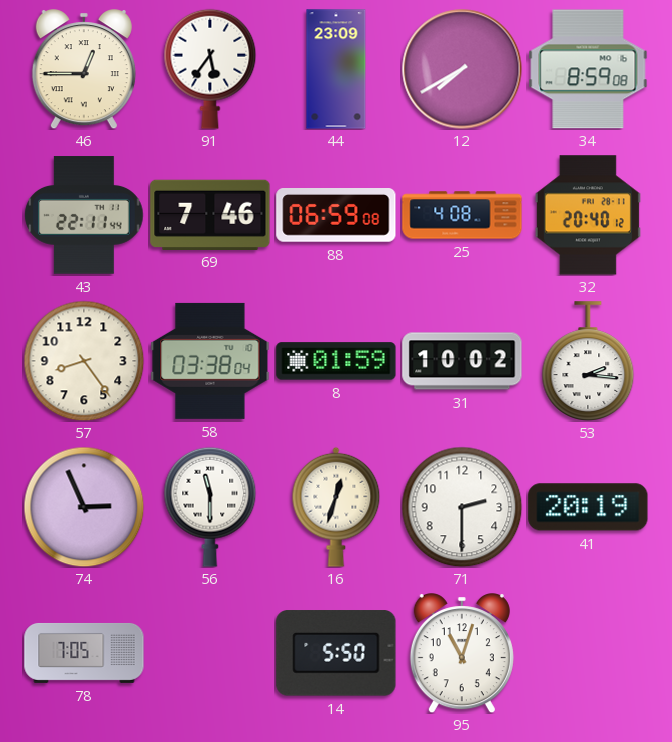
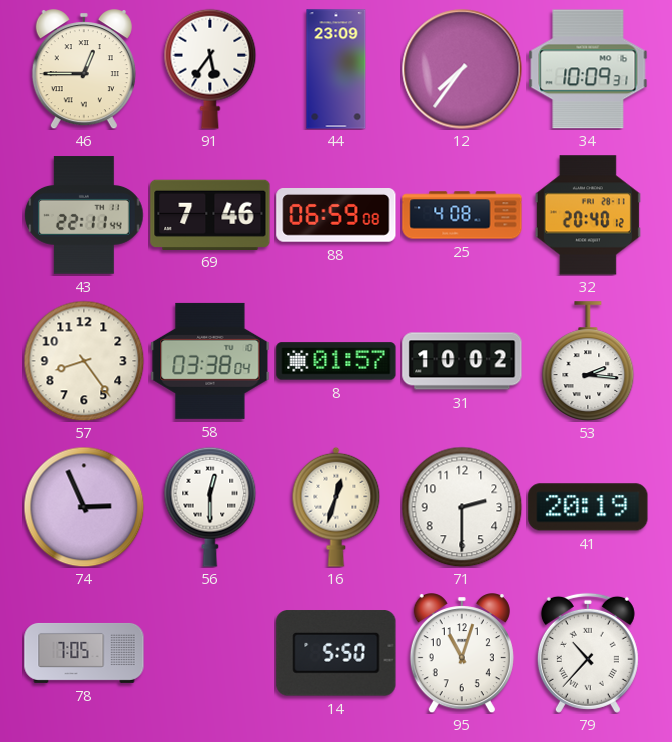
12: 7:40 -> 7:36
34: 8:59 -> 10:09
8: 01:59 -> 01:57
56: 11:30 -> 12:30
79: none -> 10:37
